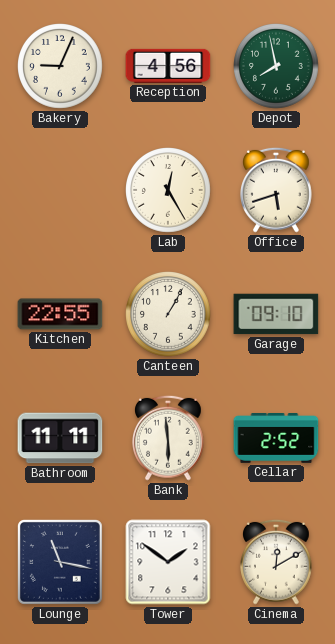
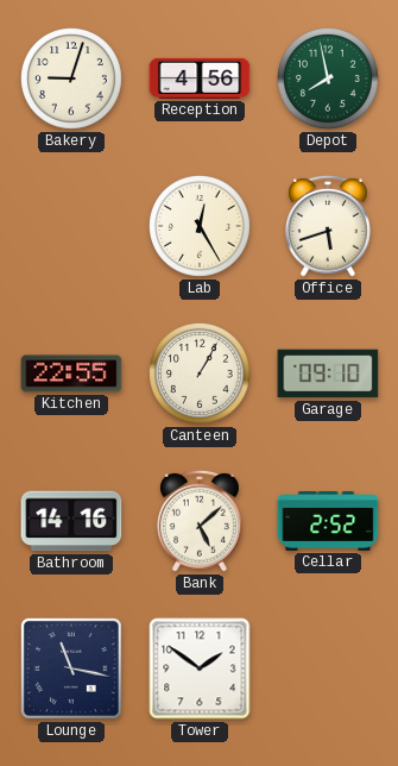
Bakery: 9:04 -> 9:03
Bathroom: 11:11 -> 14:16
Bank: 5:59 -> 5:08
Cinema: 12:10 -> none
